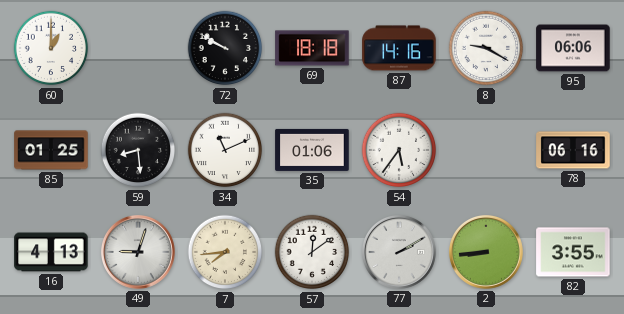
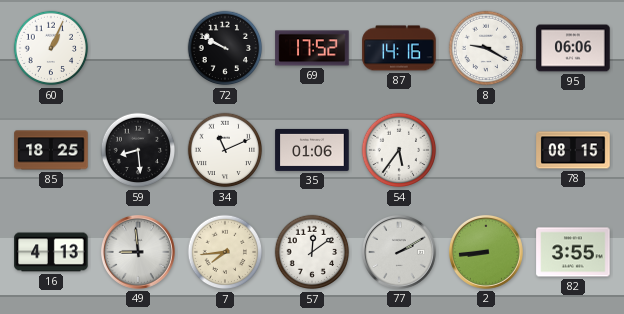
60: 1:00 -> 1:04
69: 18:18 -> 17:52
85: 01:25 -> 18:25
78: 06:16 -> 08:15
49: 9:03 -> 8:59
